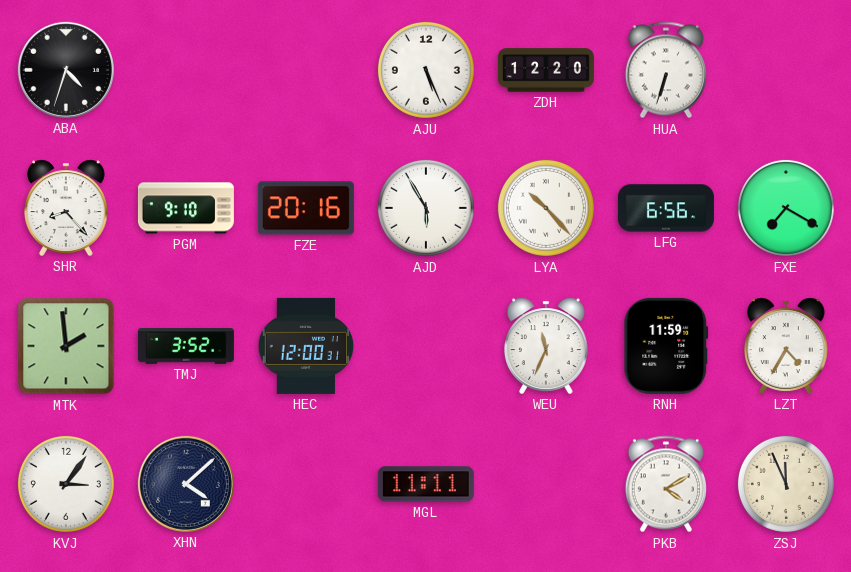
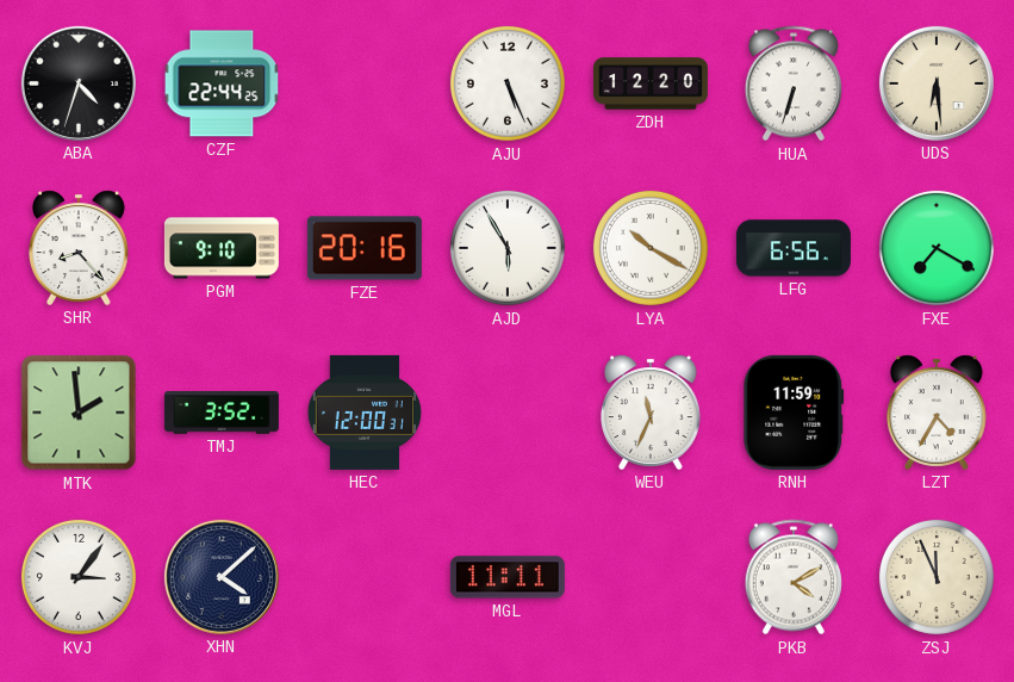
CZF: none -> 22:44
UDS: none -> 6:29
LYA: 10:23 -> 10:20
